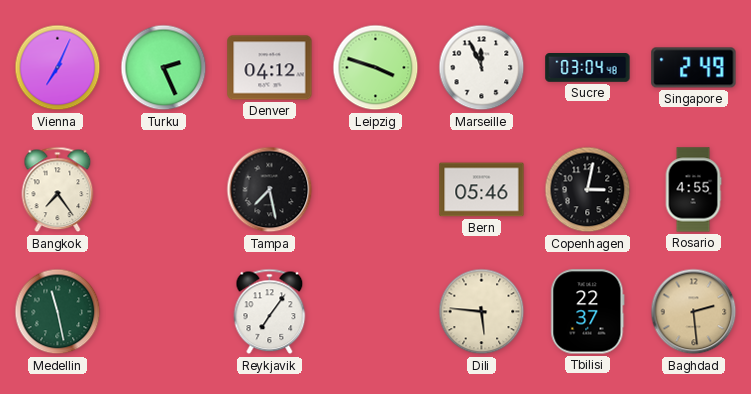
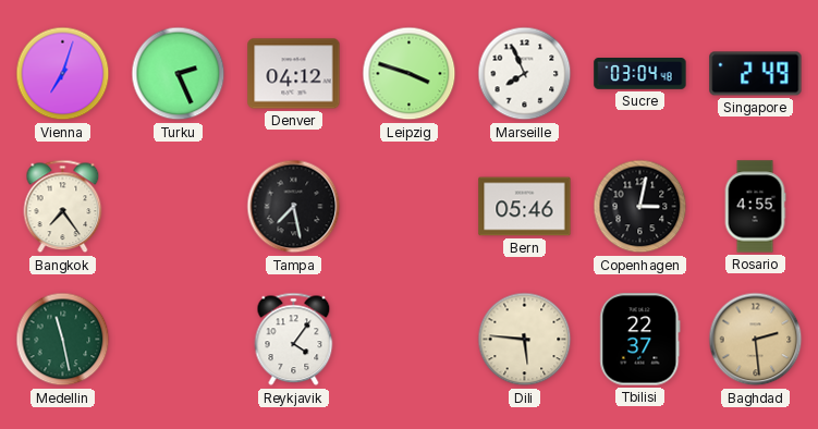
Vienna: 7:04 -> 7:03
Marseille: 11:56 -> 7:56
Reykjavik: 7:06 -> 4:06
